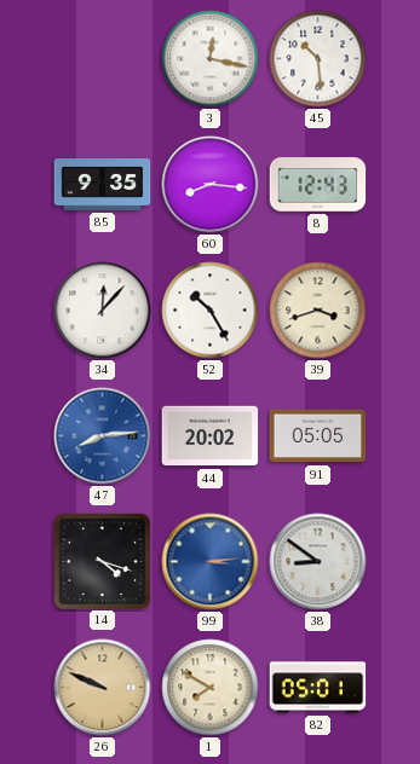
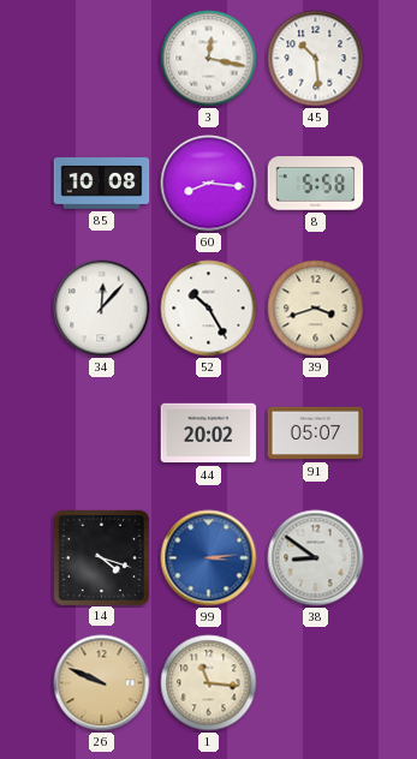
85: 9:35 -> 10:08
8: 12:43 -> 5:58
47: 8:14 -> none
91: 05:05 -> 05:07
1: 7:50 -> 11:16
82: 05:01 -> none
